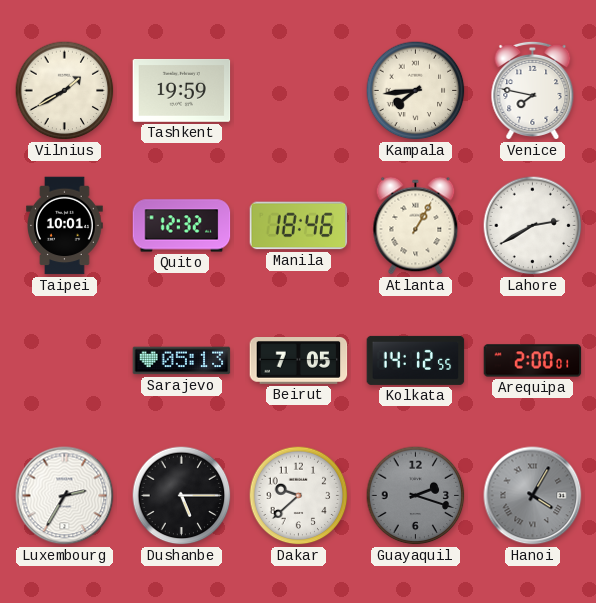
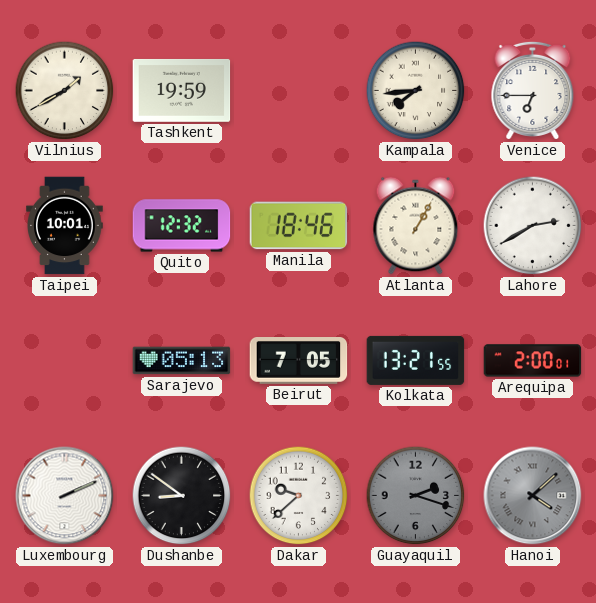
Venice: 7:47 -> 6:45
Kolkata: 14:12 -> 13:21
Luxembourg: 2:35 -> 2:11
Dushanbe: 5:15 -> 8:51
Hanoi: 4:05 -> 4:08
